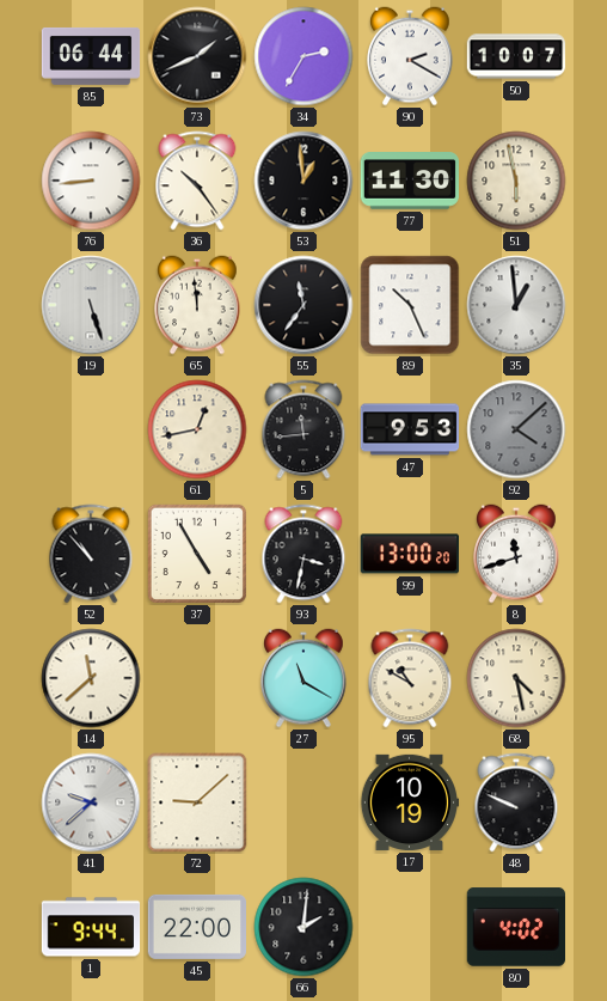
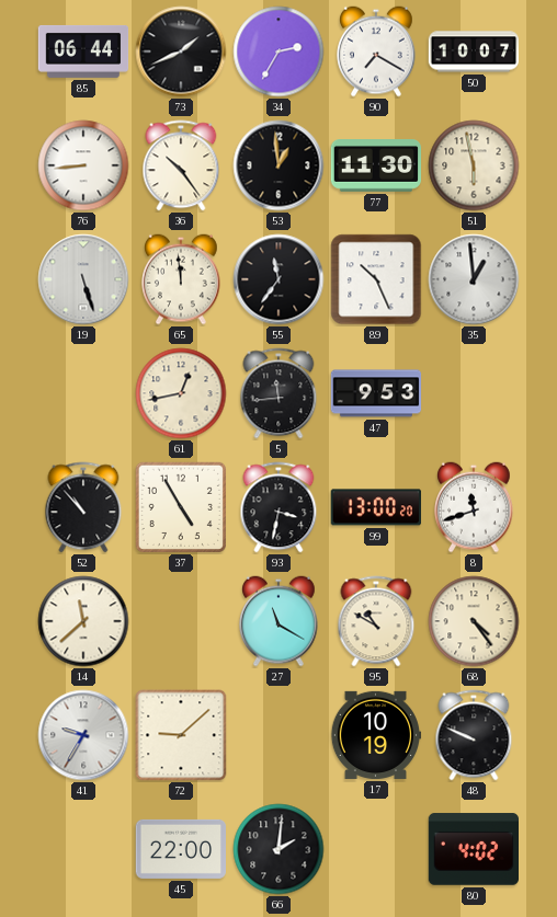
90: 2:20 -> 7:20
92: 4:08 -> none
68: 4:28 -> 4:24
41: 9:38 -> 9:35
1: 9:44 -> none
